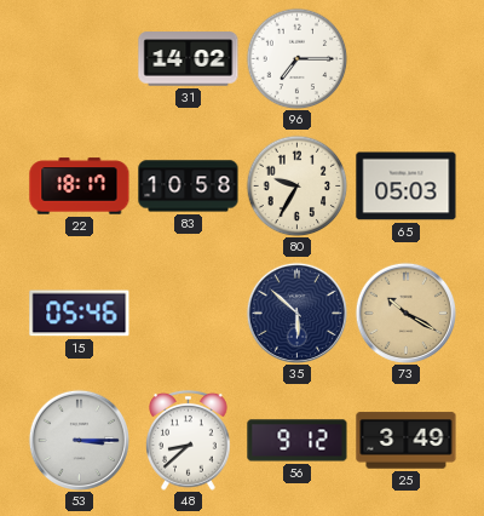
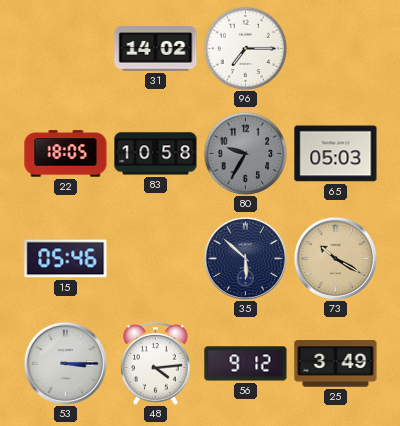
22: 18:17 -> 18:05
80 dial: cream -> grey
48: 8:38 -> 4:14
